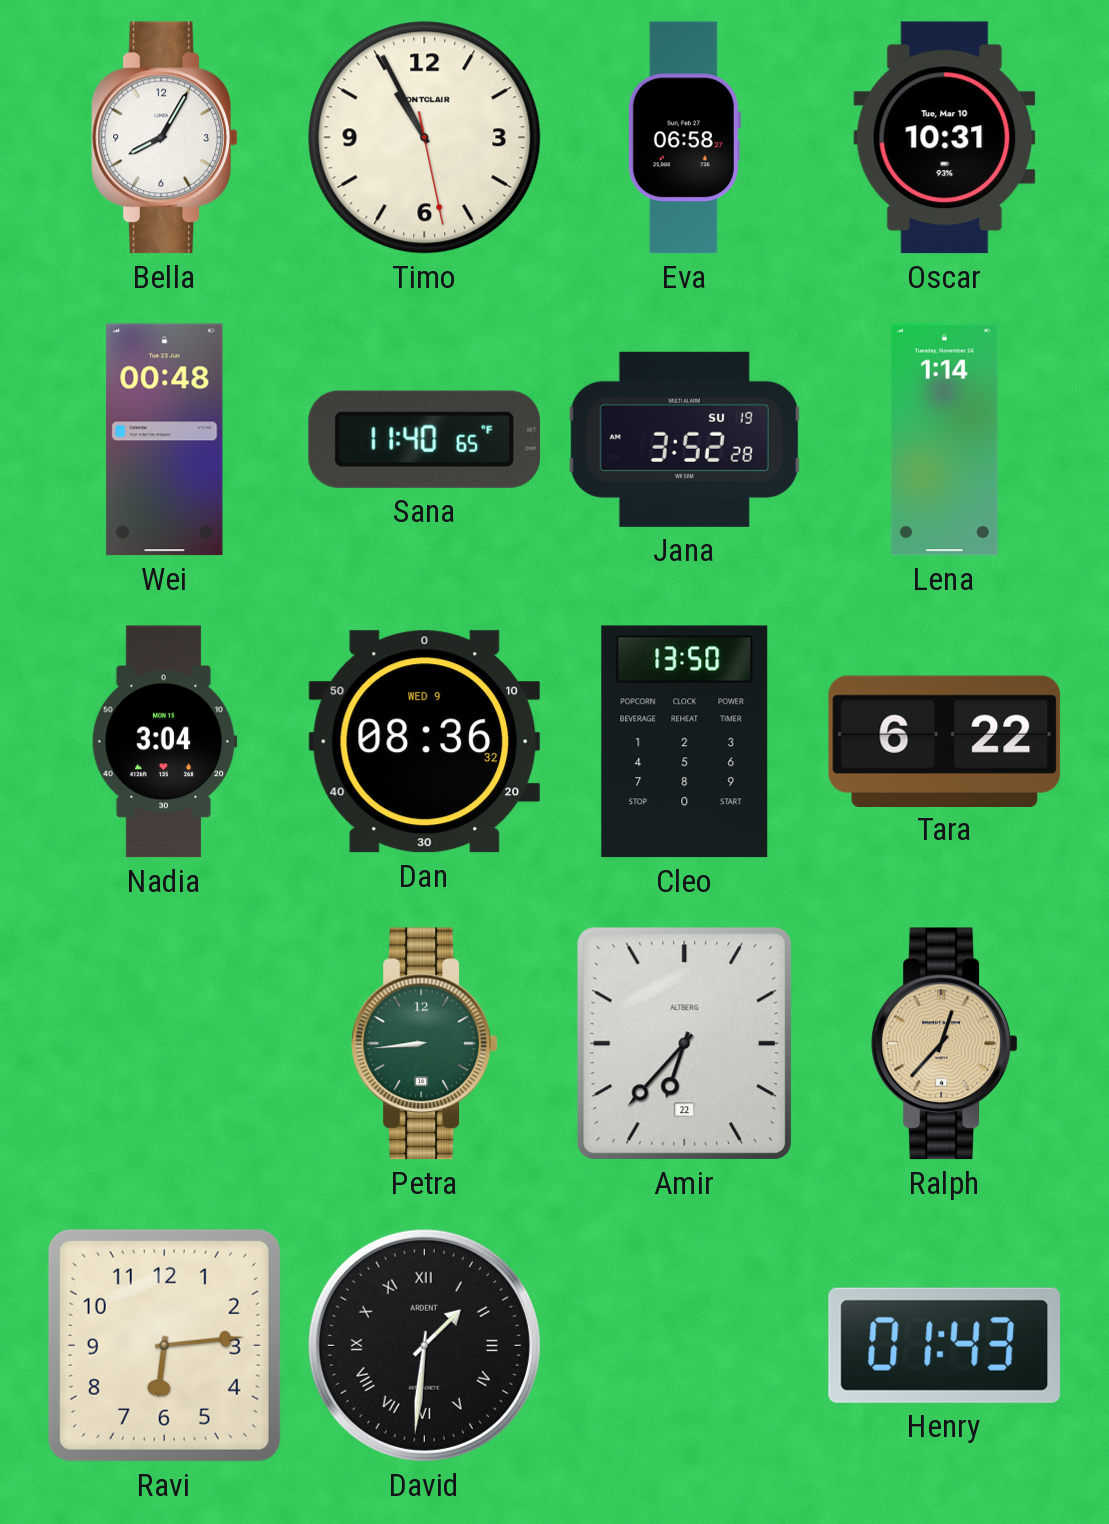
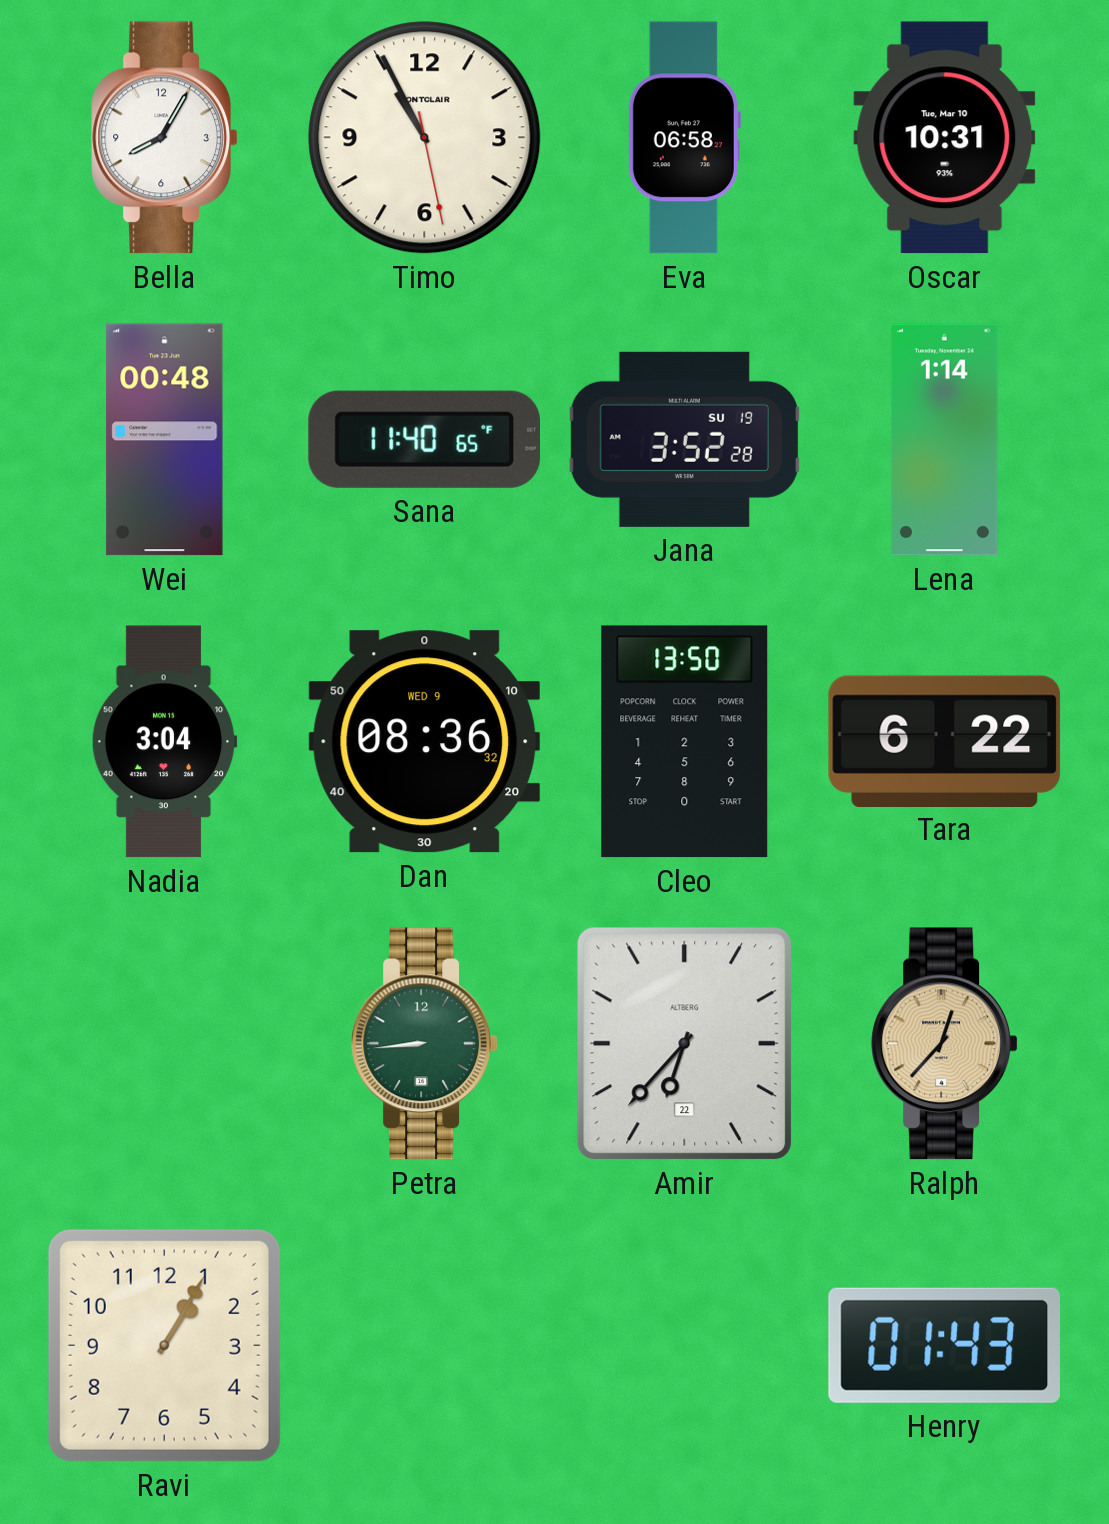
Ravi: 6:14 -> 1:05
David: 1:31 -> none
